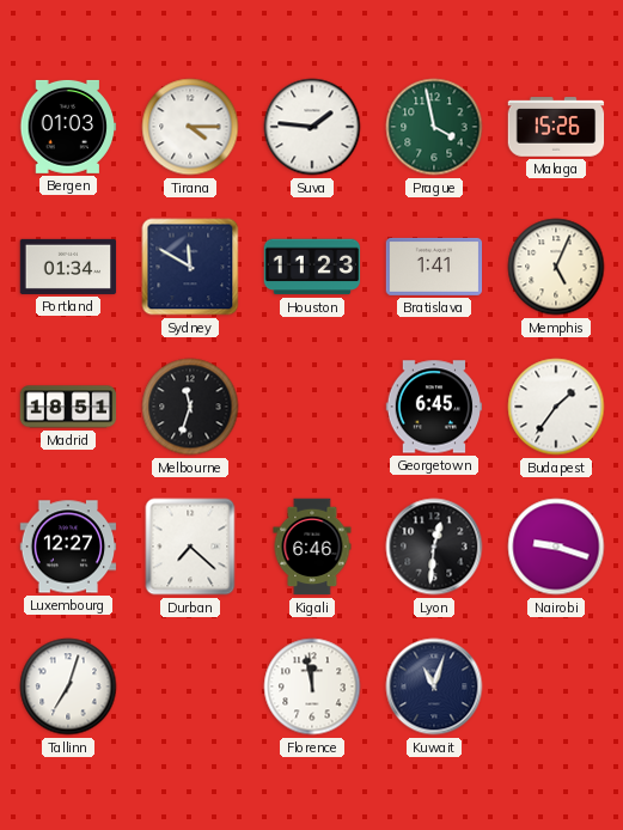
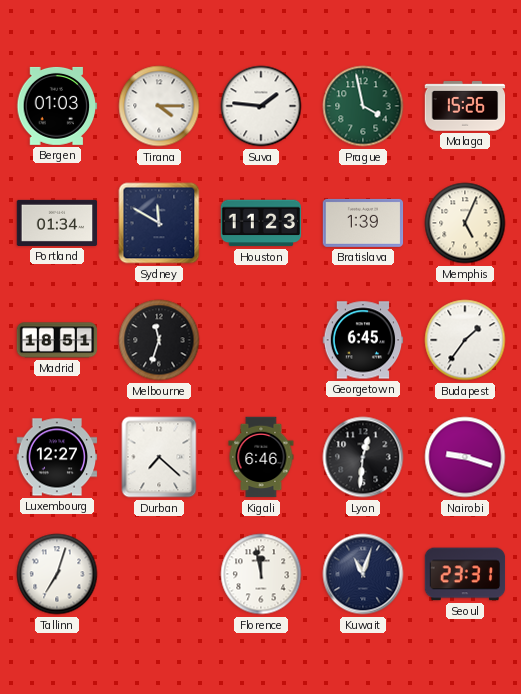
Bratislava: 1:41 -> 1:39
Seoul: none -> 23:31
